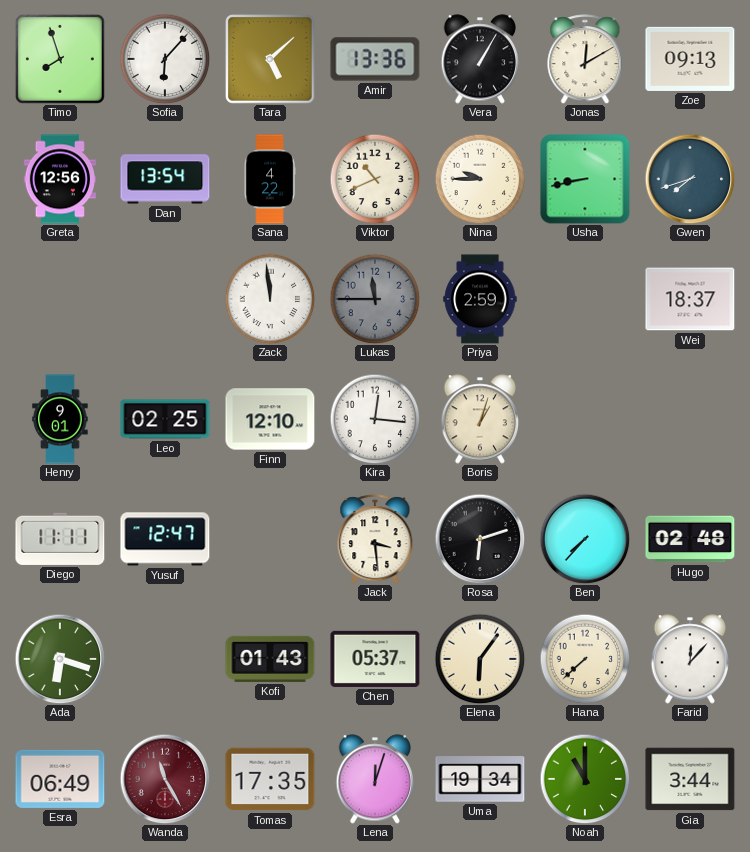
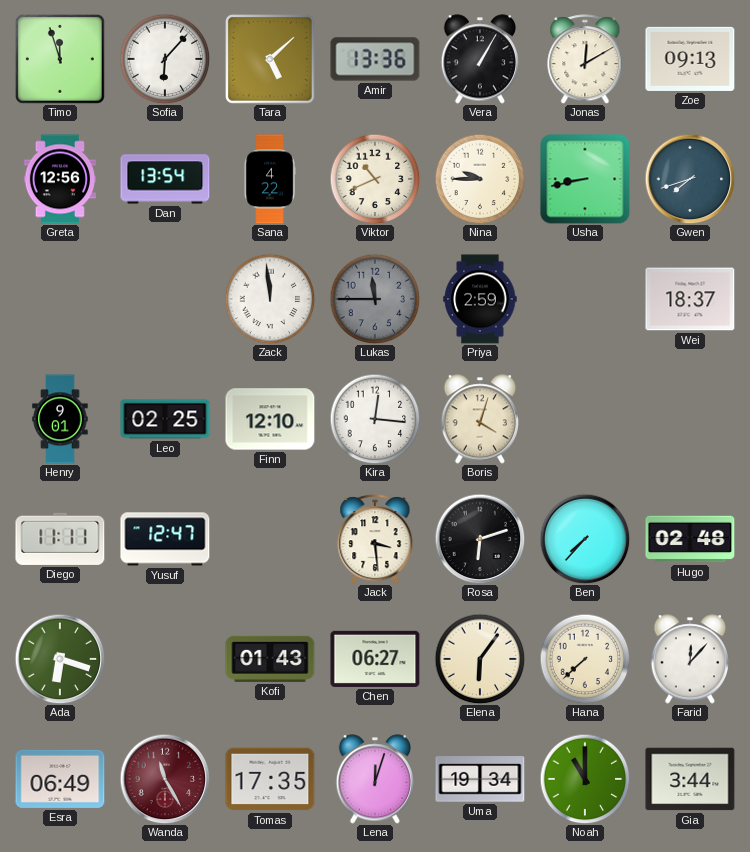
Timo: 7:57 -> 11:57
Boris: 1:03 -> 4:03
Chen: 05:37 -> 06:27
